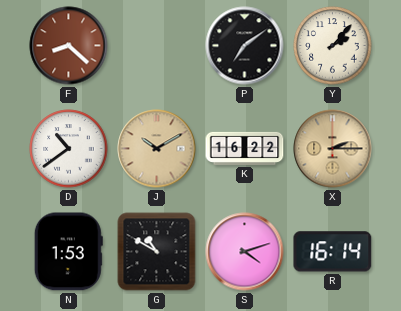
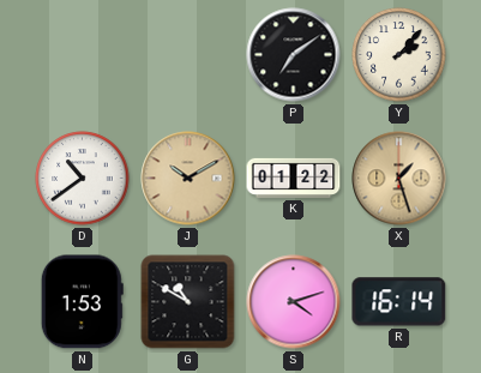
F: 8:22 -> none
K: 16:22 -> 01:22
X: 2:15 -> 1:27
